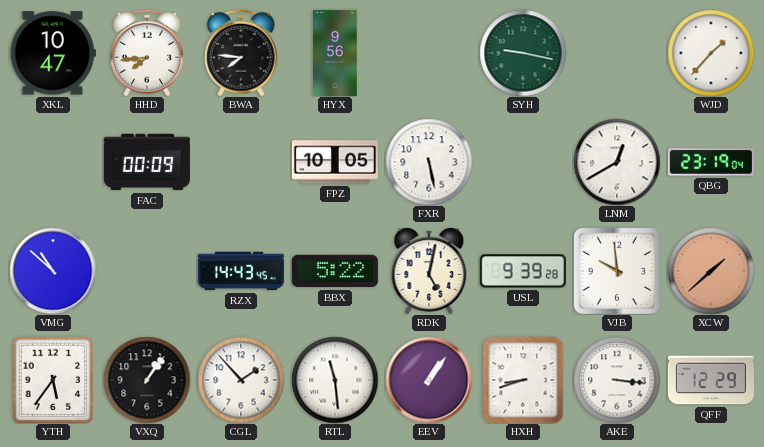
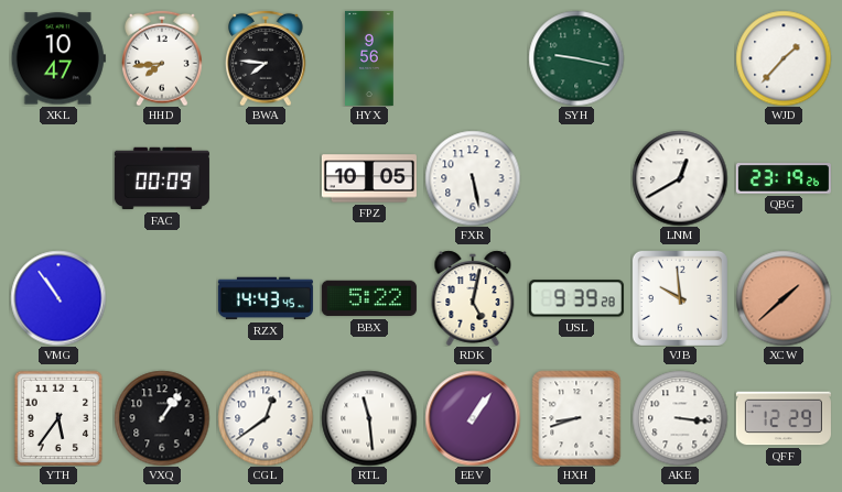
QBG: 23:19:04 -> 23:19:26
VMG: 10:52 -> 10:54
CGL: 1:53 -> 12:39
